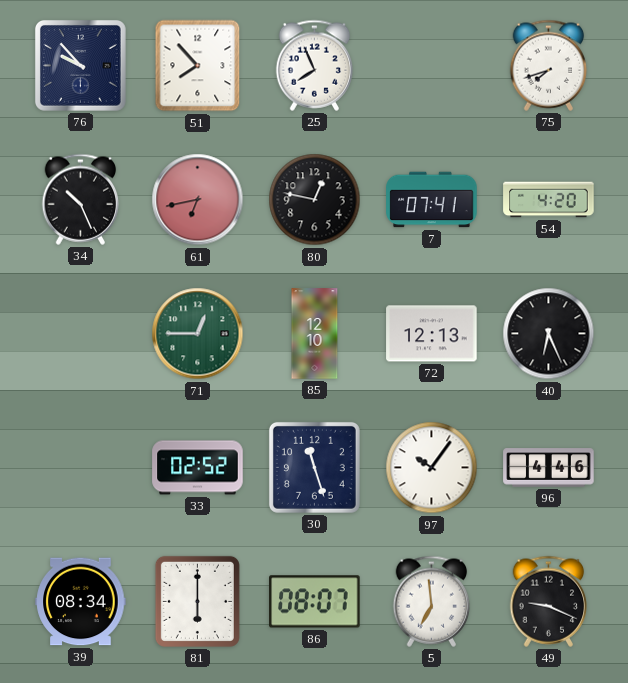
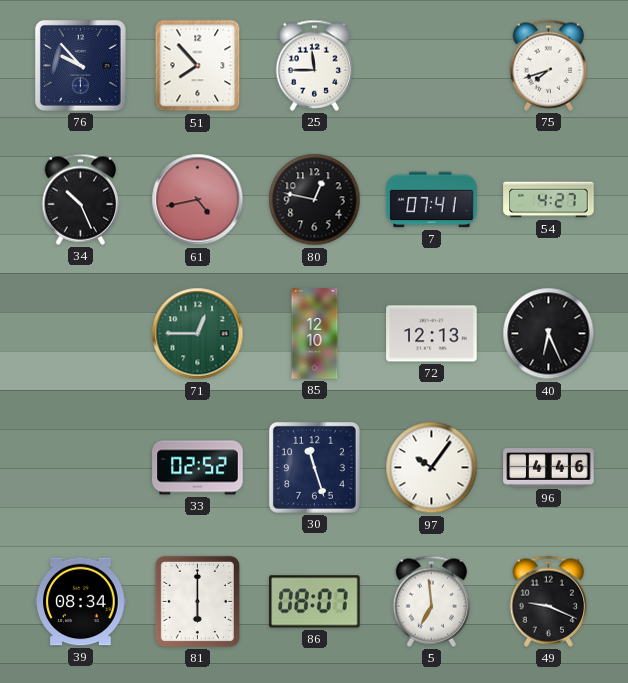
25: 7:56 -> 11:45
61: 6:43 -> 4:43
54: 4:20 -> 4:27
